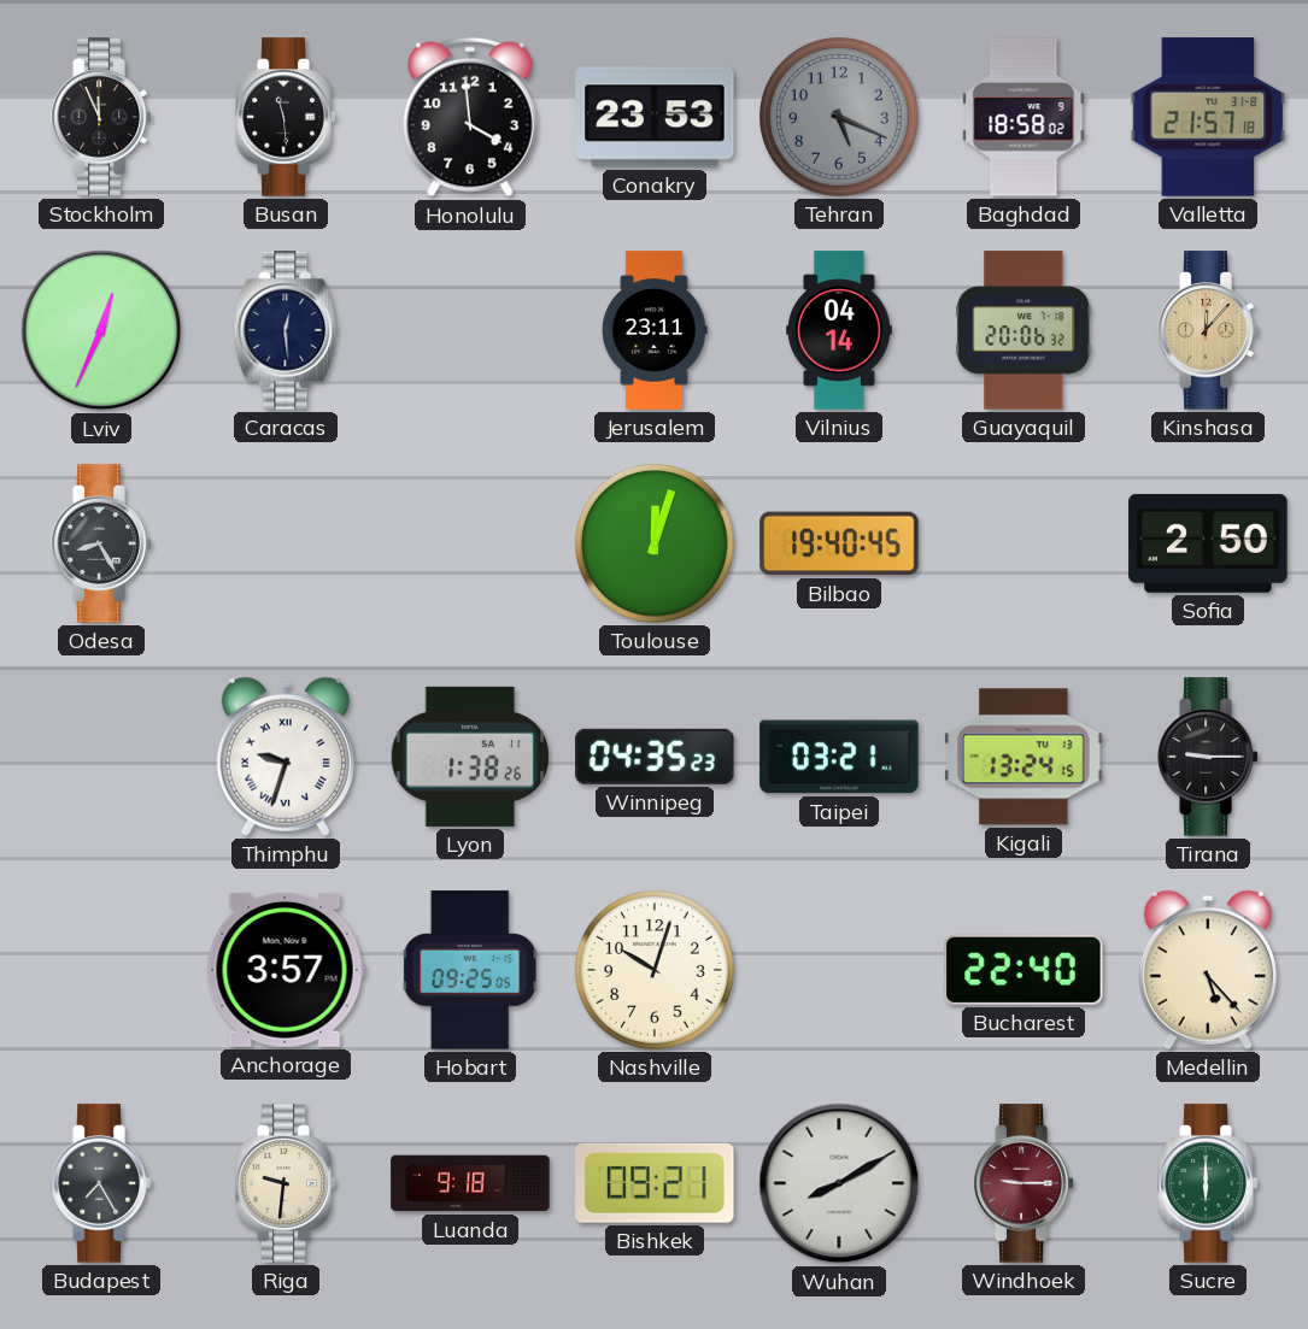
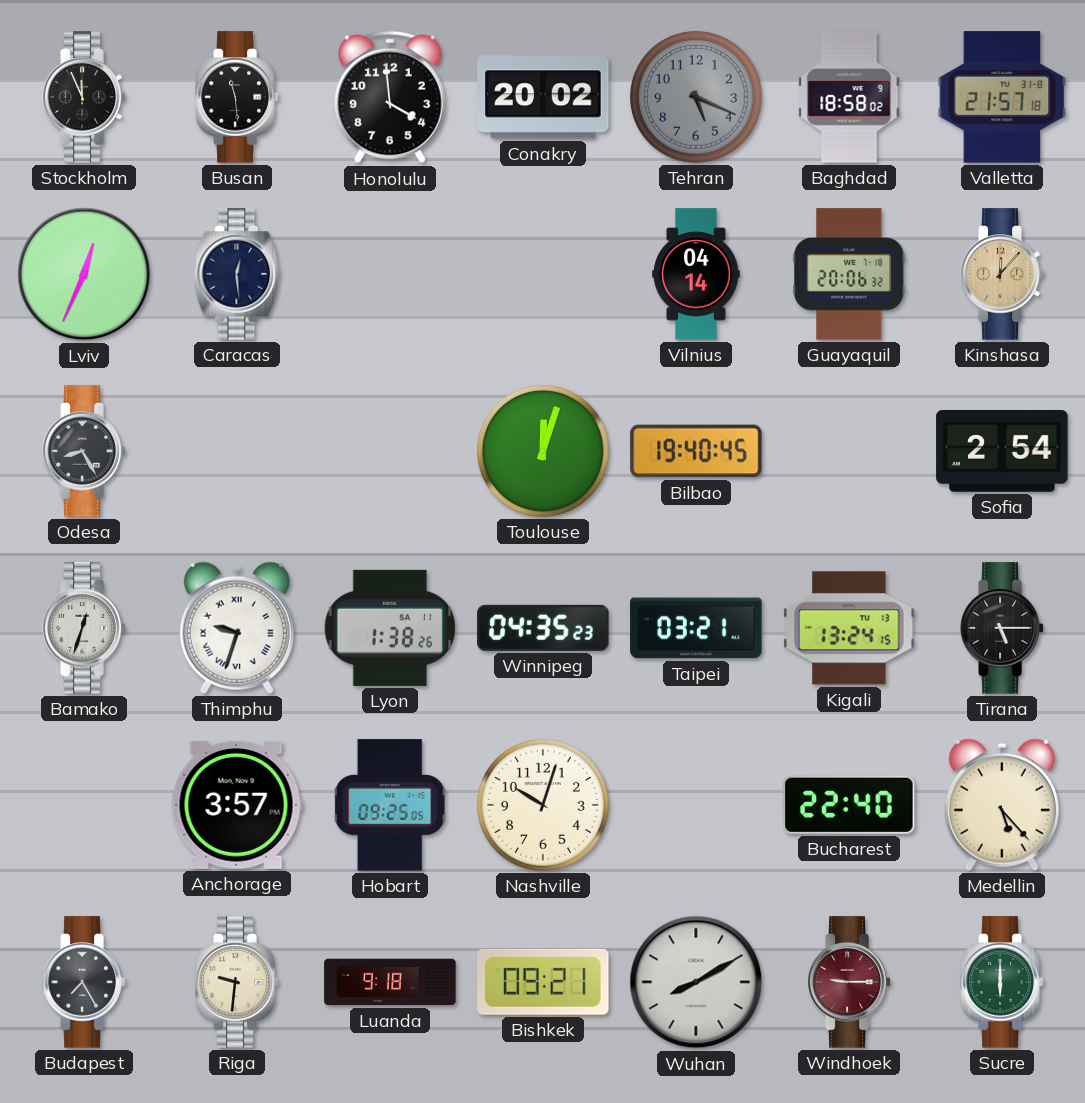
Conakry: 23:53 -> 20:02
Jerusalem: 23:11 -> none
Sofia: 2:50 -> 2:54
Bamako: none -> 12:33
Tirana: 9:15 -> 5:15
